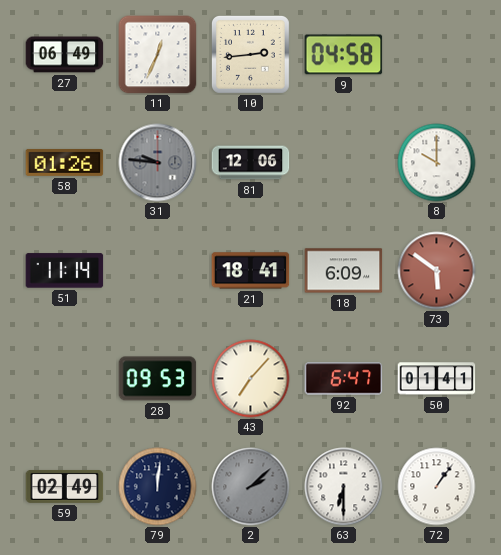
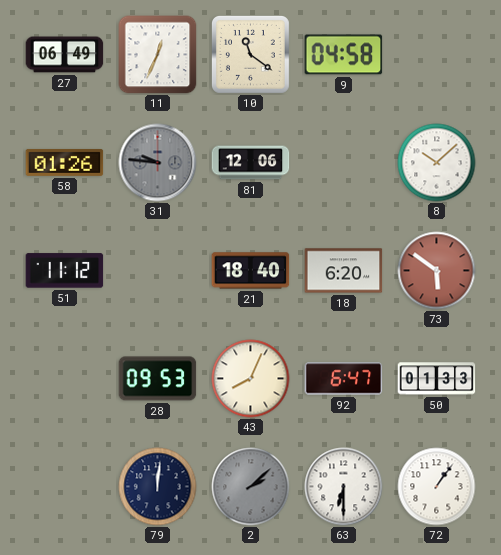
10: 2:44 -> 11:21
8: 10:00 -> 10:08
51: 11:14 -> 11:12
21: 18:41 -> 18:40
18: 6:09 -> 6:20
43: 7:07 -> 8:04
50: 01:41 -> 01:33
59: 02:49 -> none
